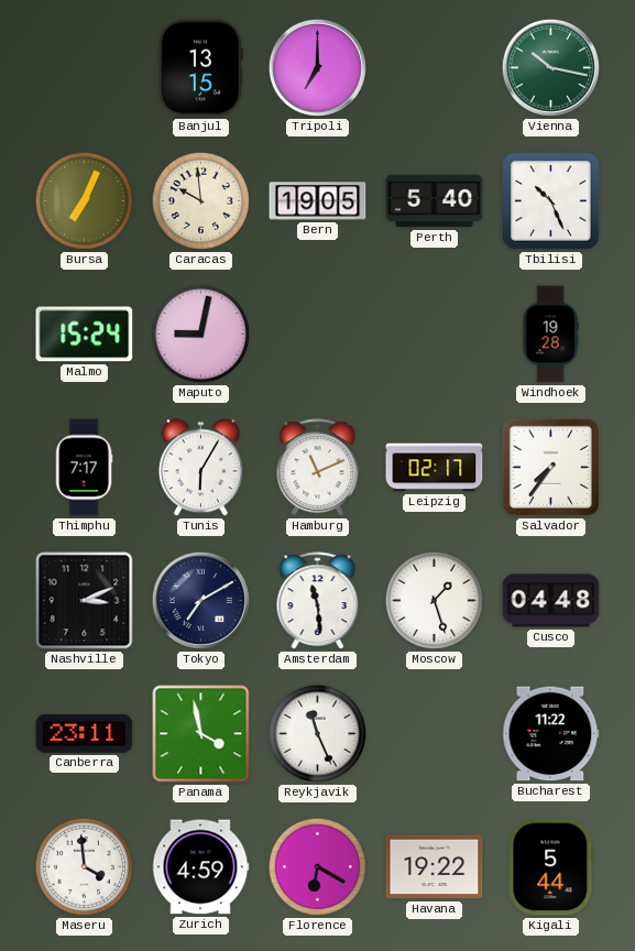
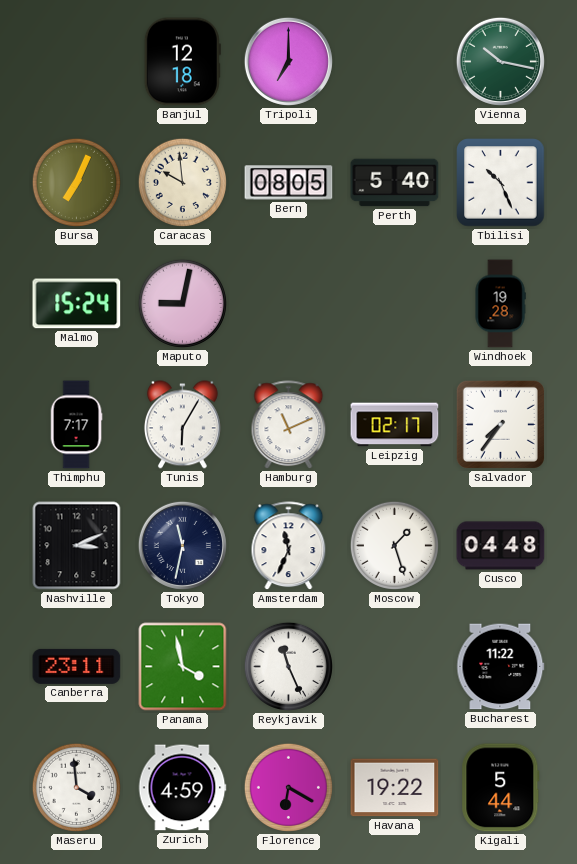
Banjul: 13:15 -> 12:18
Bern: 19:05 -> 08:05
Tokyo: 7:10 -> 11:32
Amsterdam: 11:29 -> 11:34
